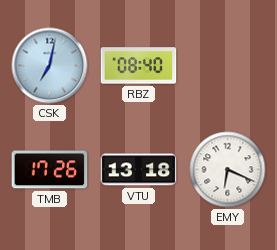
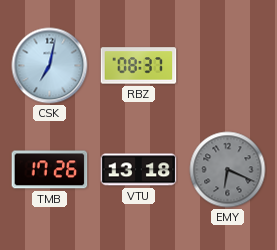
RBZ: 08:40 -> 08:37
EMY dial: white -> grey
